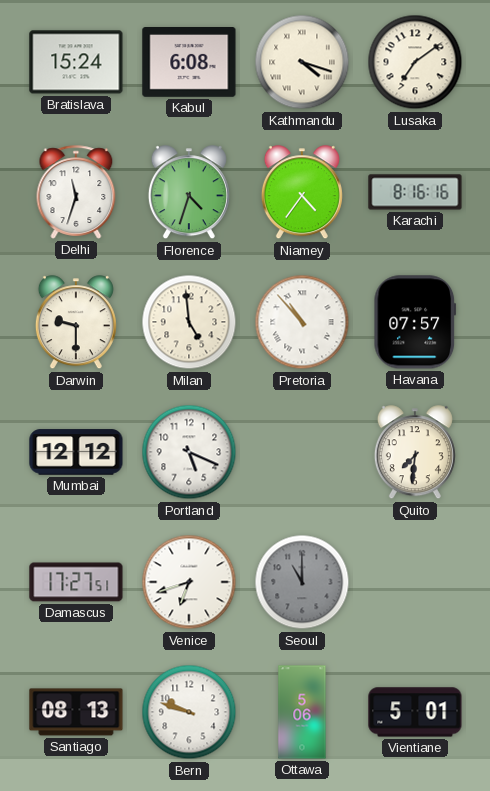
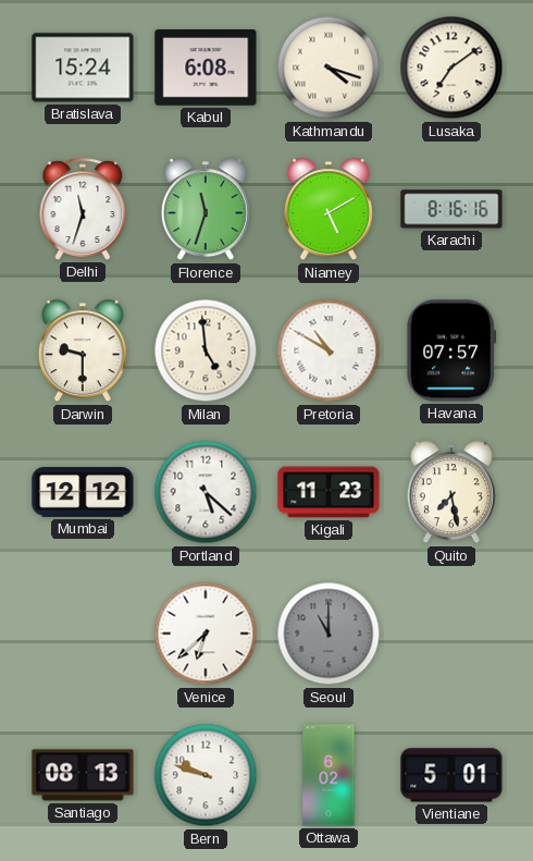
Florence: 4:33 -> 11:33
Niamey: 4:36 -> 5:10
Pretoria: 10:53 -> 10:50
Portland: 5:19 -> 5:22
Kigali: none -> 11:23
Quito: 7:31 -> 7:28
Damascus: 17:27 -> none
Venice: 6:42 -> 6:38
Ottawa: 5:06 -> 6:02
